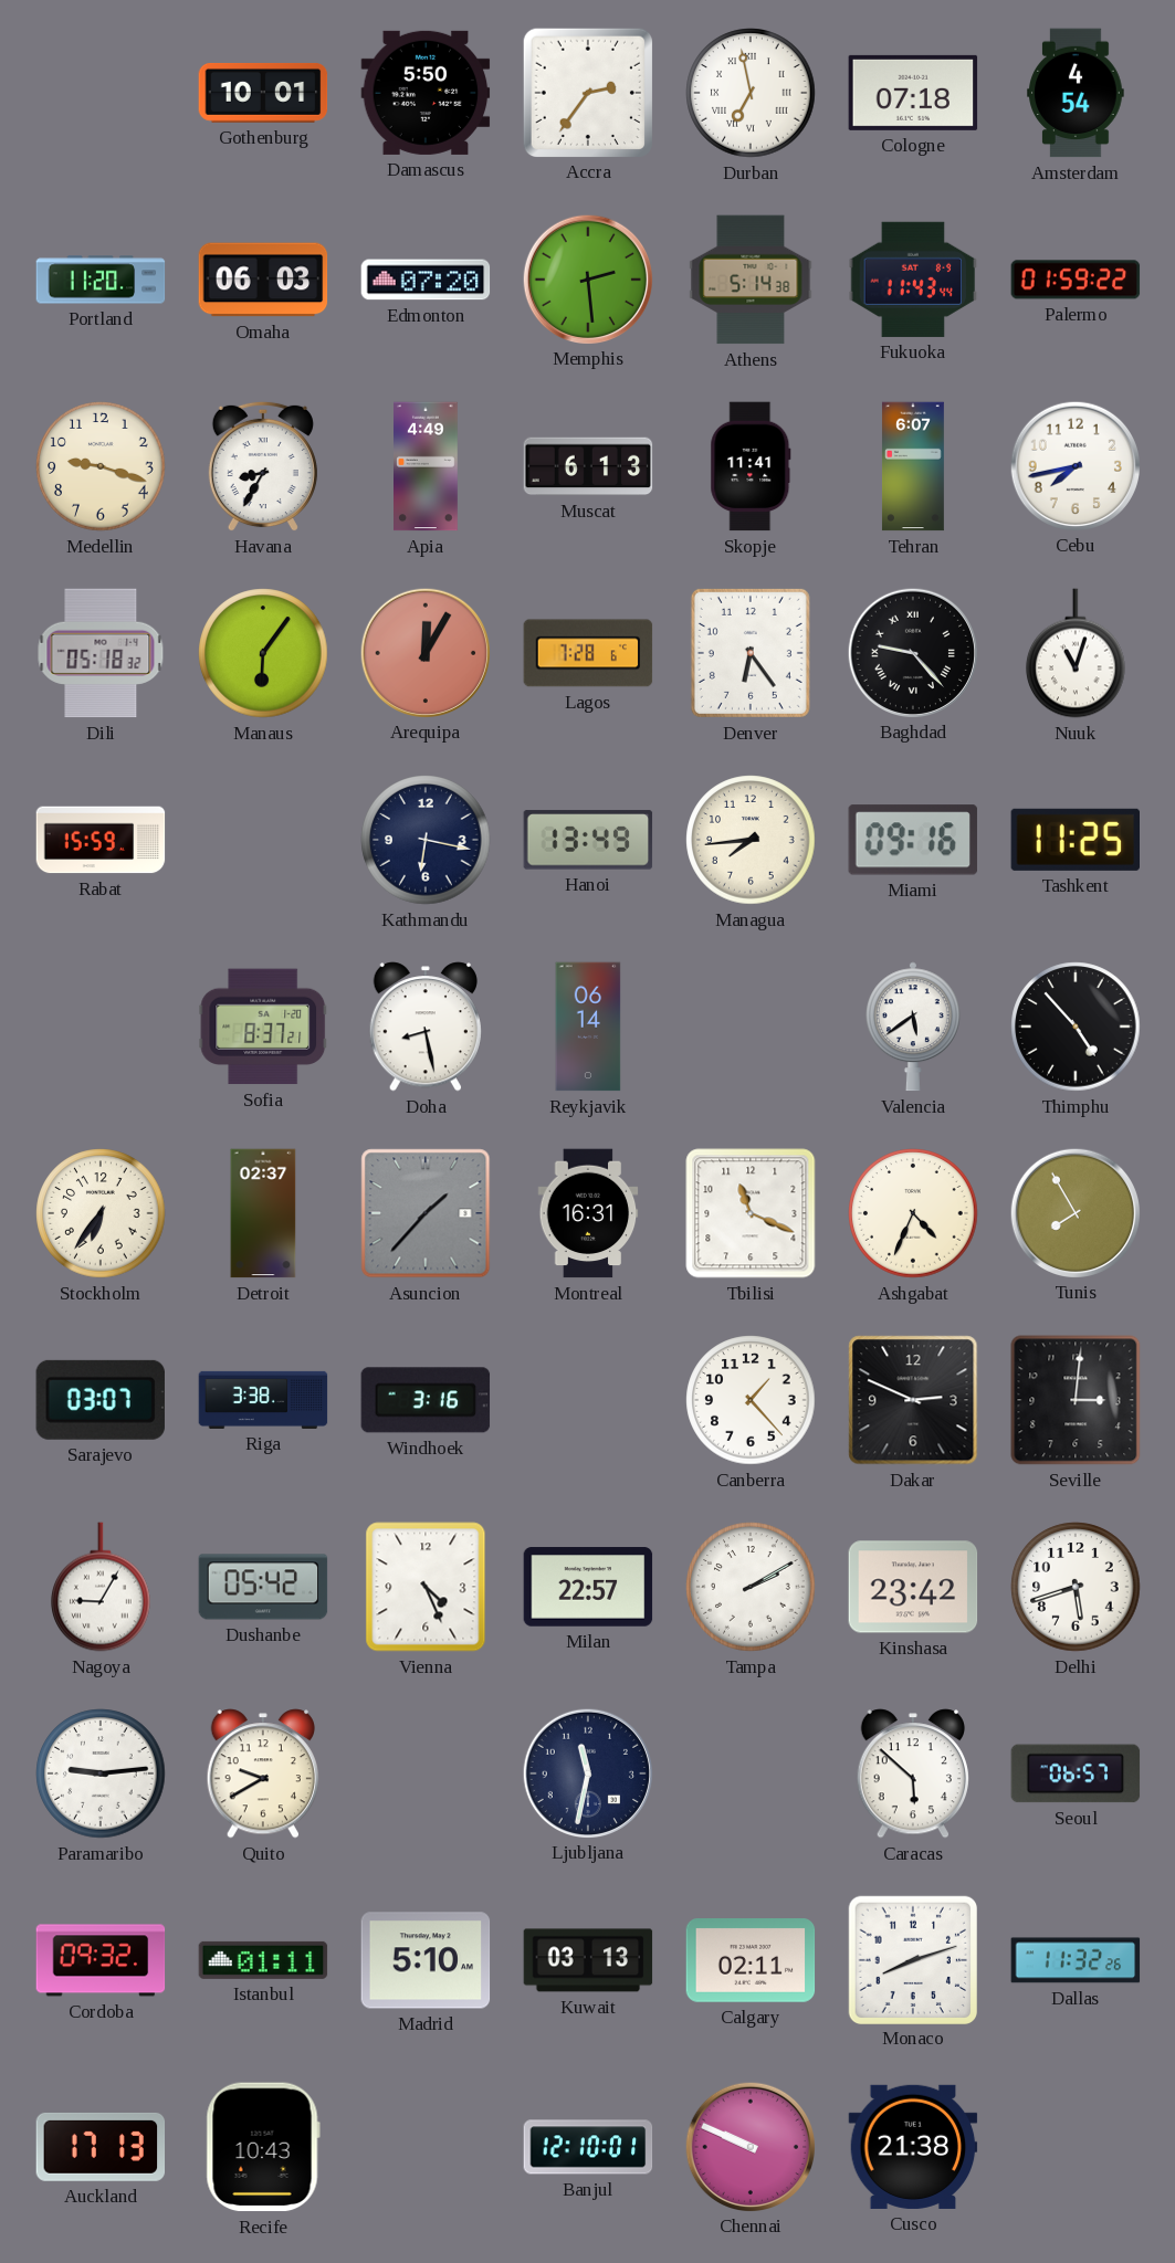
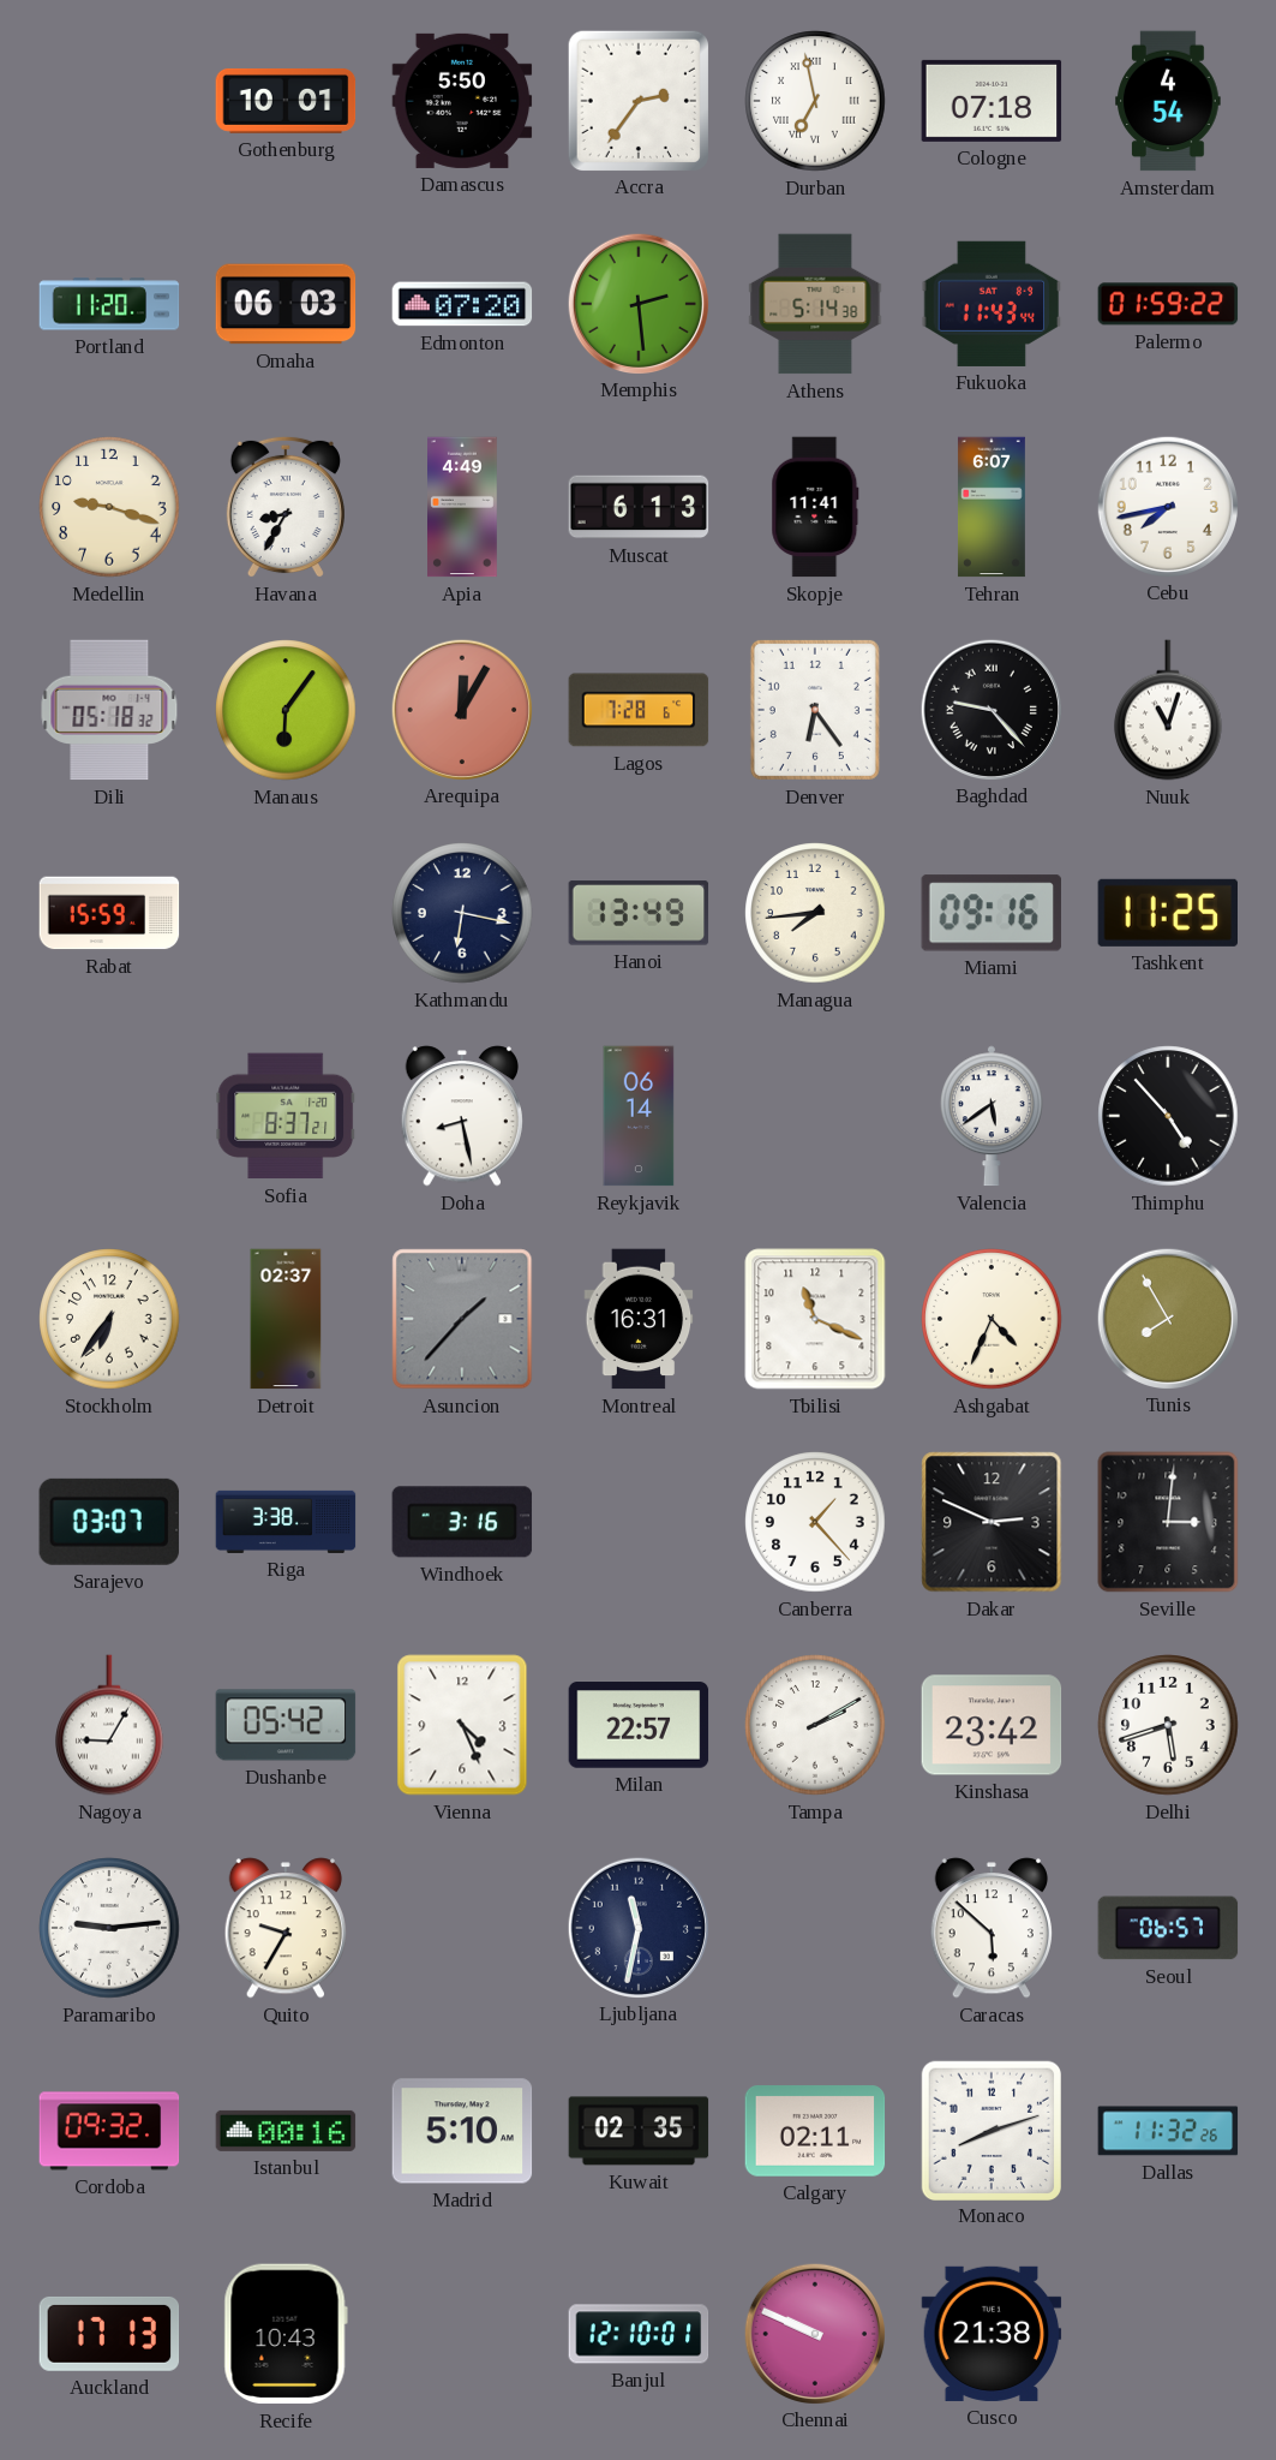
Quito: 9:40 -> 9:35
Istanbul: 01:11 -> 00:16
Kuwait: 03:13 -> 02:35
